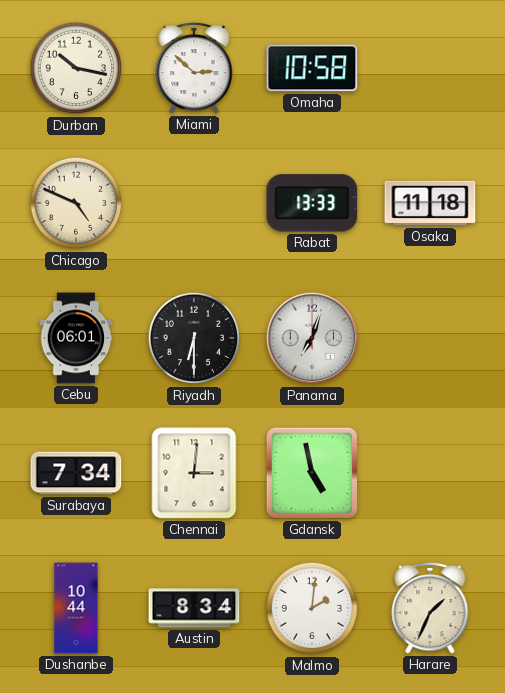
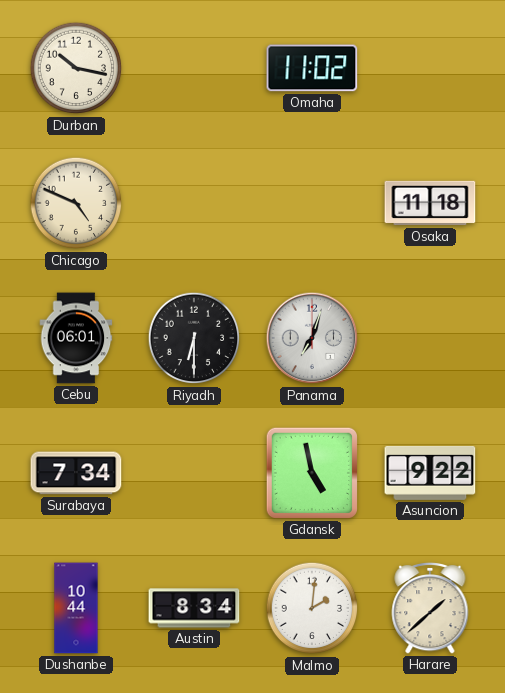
Miami: 2:52 -> none
Omaha: 10:58 -> 11:02
Rabat: 13:33 -> none
Chennai: 3:01 -> none
Asuncion: none -> 9:22
Harare: 1:34 -> 1:38
